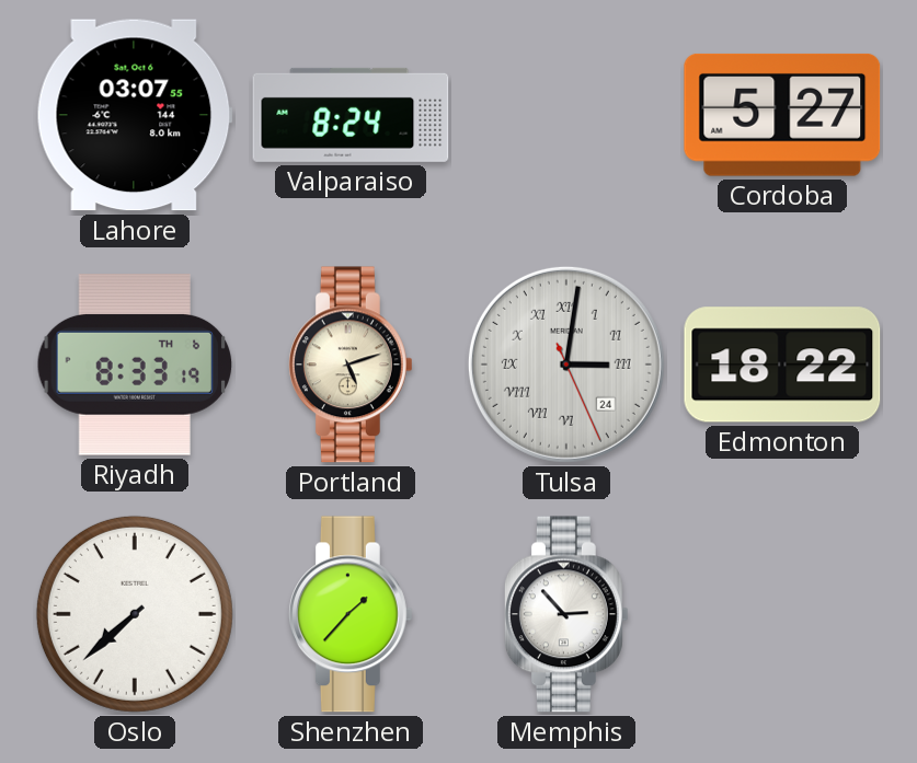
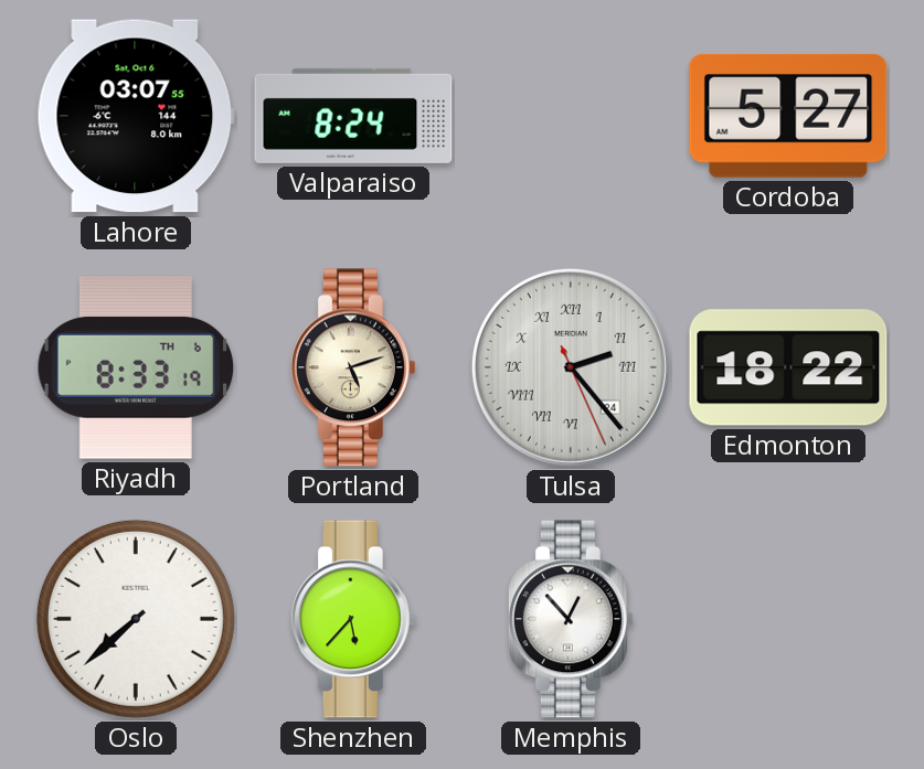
Tulsa: 3:01 -> 2:23
Shenzhen: 1:37 -> 5:37
Memphis: 2:53 -> 12:53
